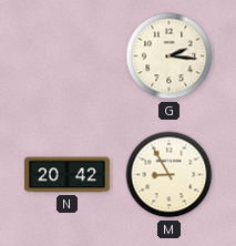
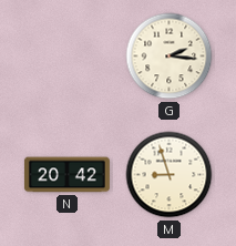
M: 8:55 -> 8:57
